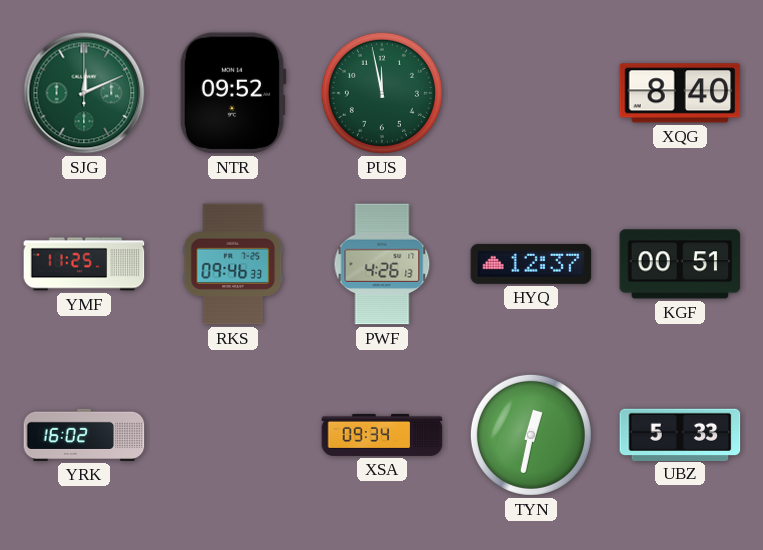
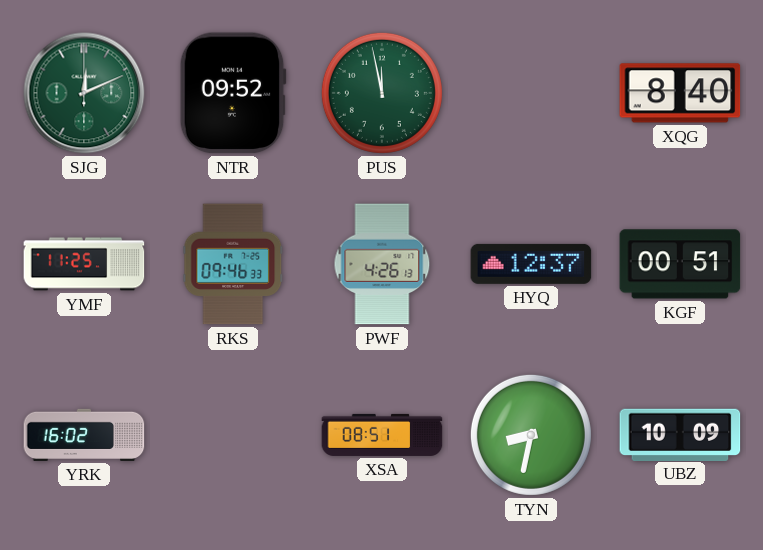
XSA: 09:34 -> 08:51
TYN: 12:32 -> 8:32
UBZ: 5:33 -> 10:09
